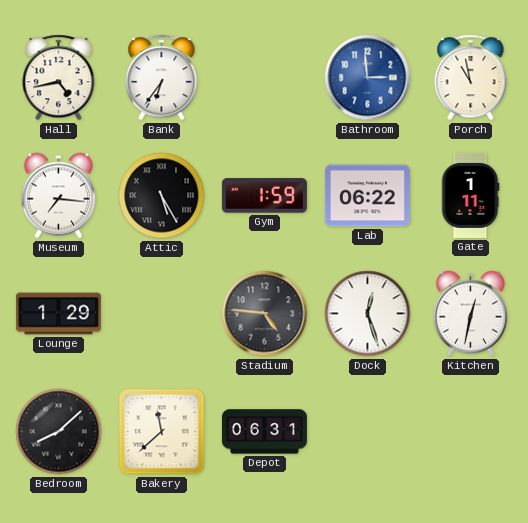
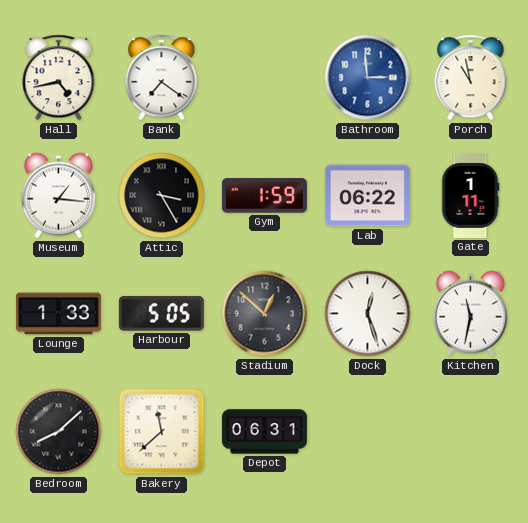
Bank: 6:36 -> 7:21
Museum: 7:16 -> 1:16
Attic: 5:25 -> 3:25
Lounge: 1:29 -> 1:33
Harbour: none -> 5:05
Stadium: 4:46 -> 12:52
Kitchen: 12:32 -> 11:32
